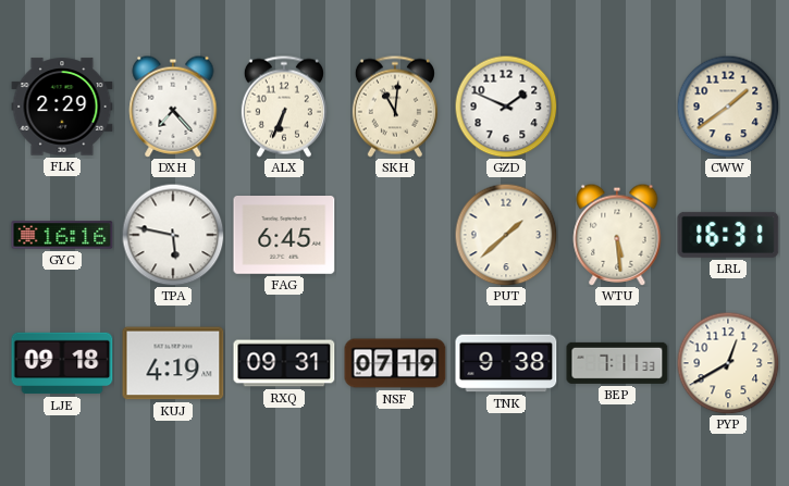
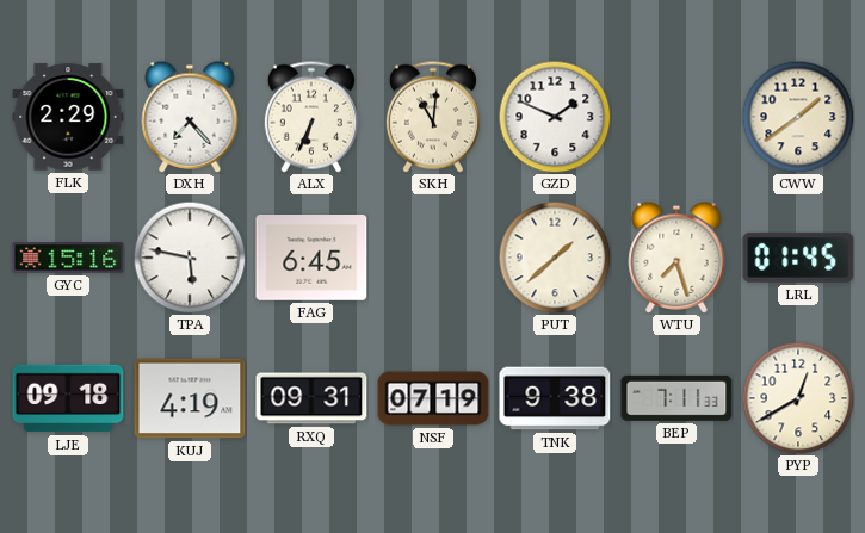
GYC: 16:16 -> 15:16
WTU: 5:29 -> 7:27
LRL: 16:31 -> 01:45
